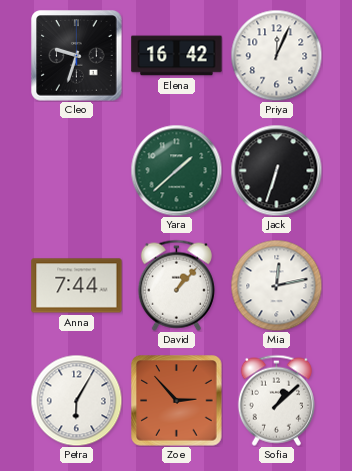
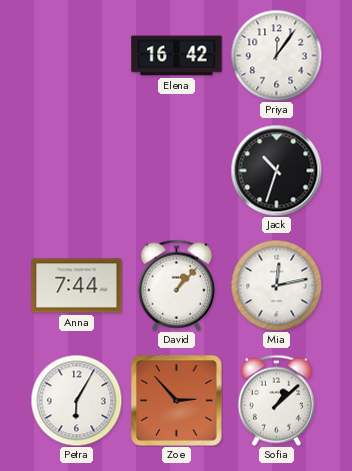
Cleo: 9:33 -> none
Priya: 12:04 -> 12:06
Yara: 1:38 -> none
Jack: 6:33 -> 10:33
